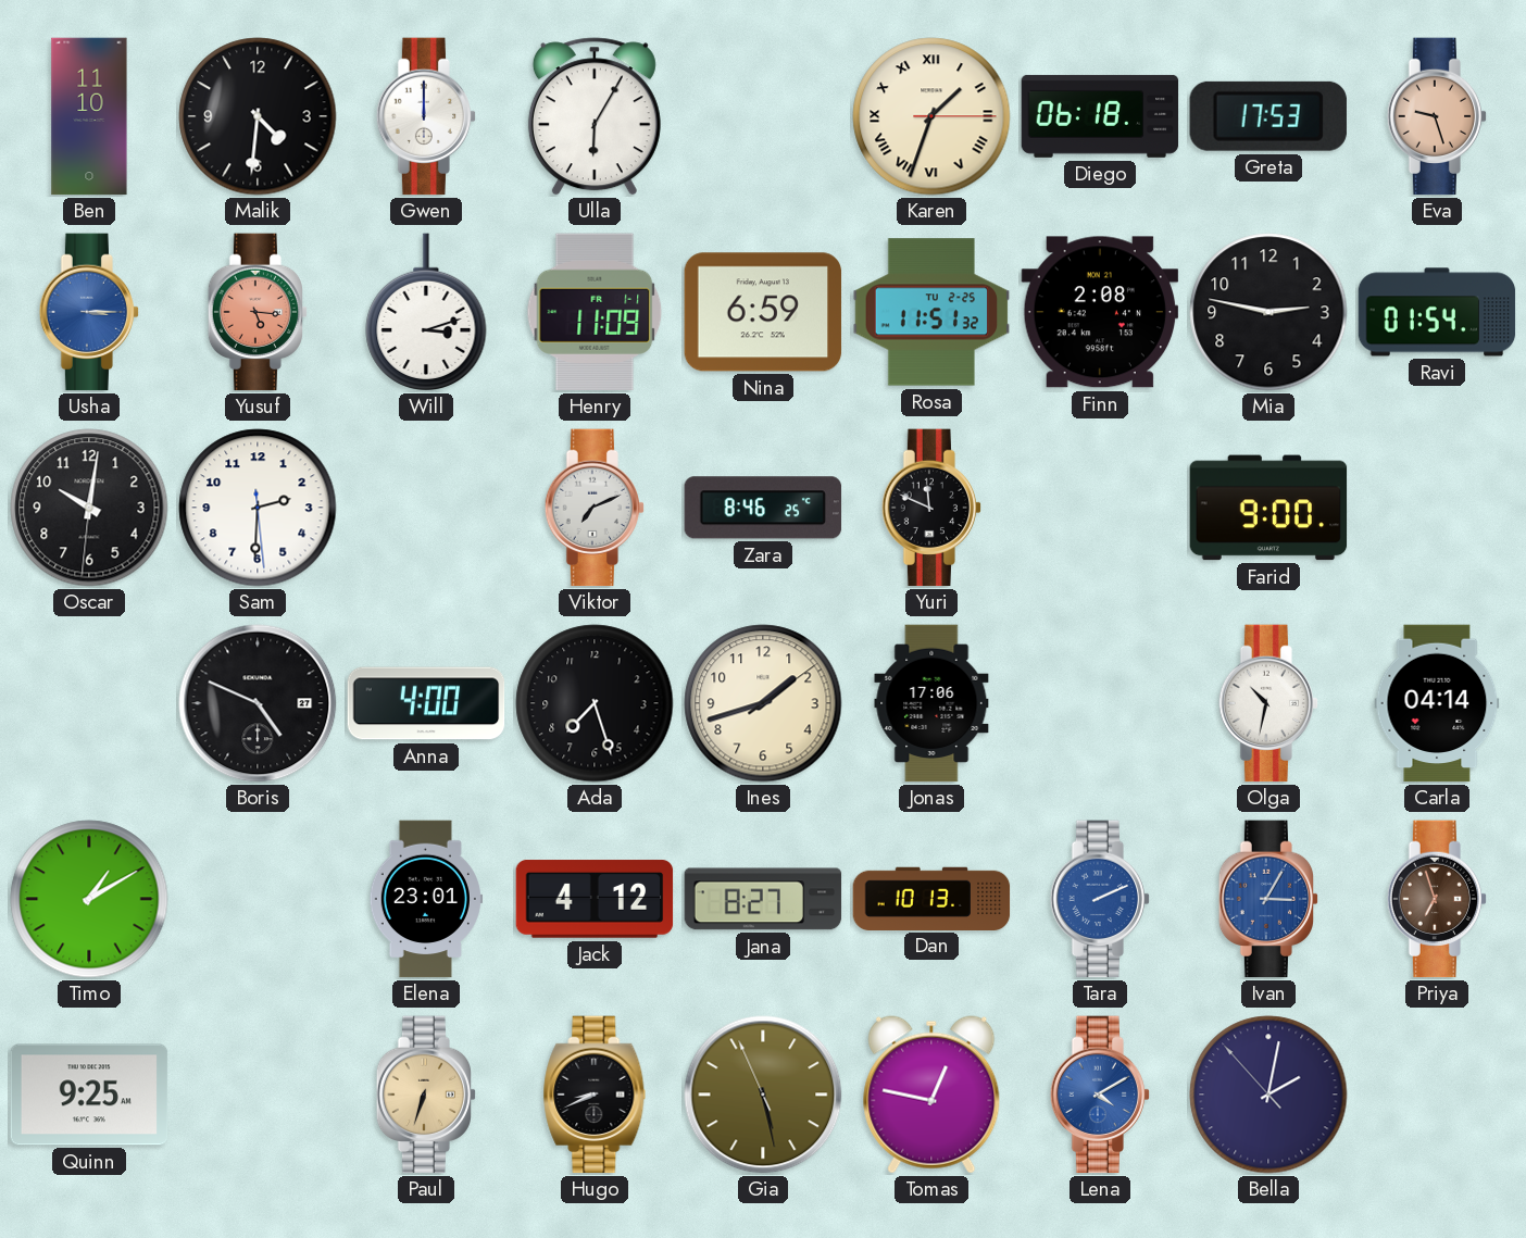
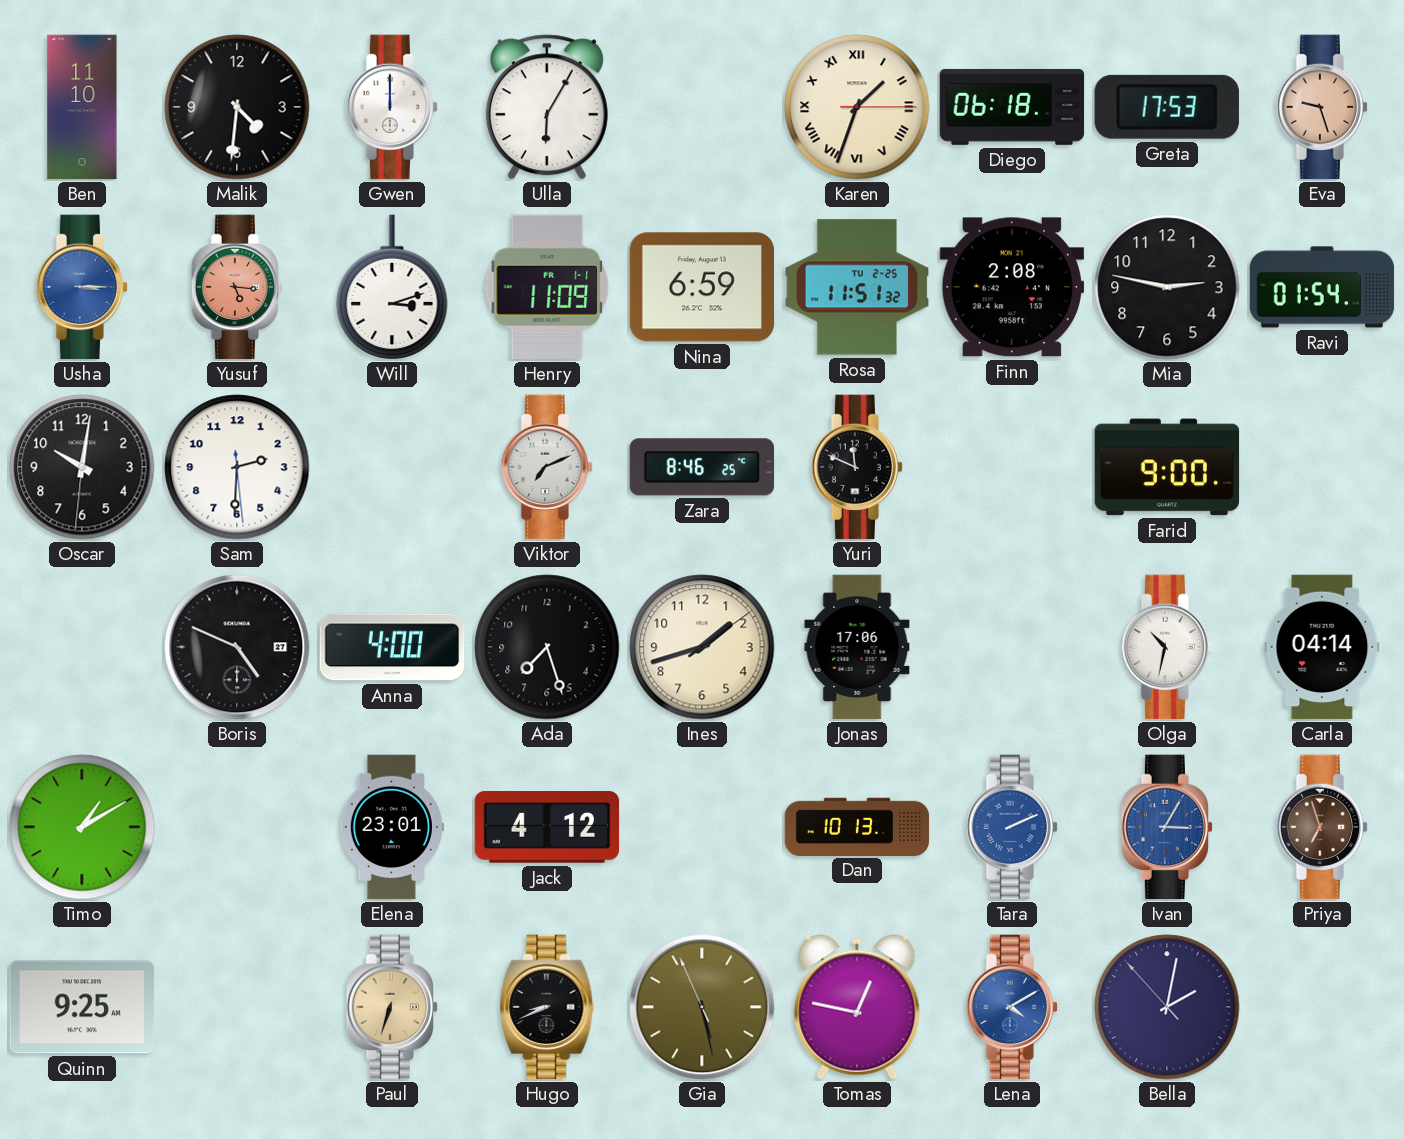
Jana: 8:27 -> none
